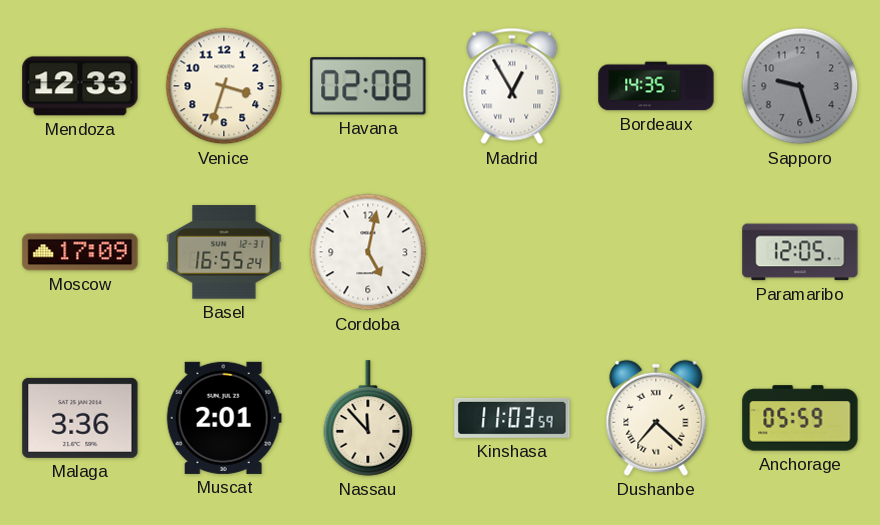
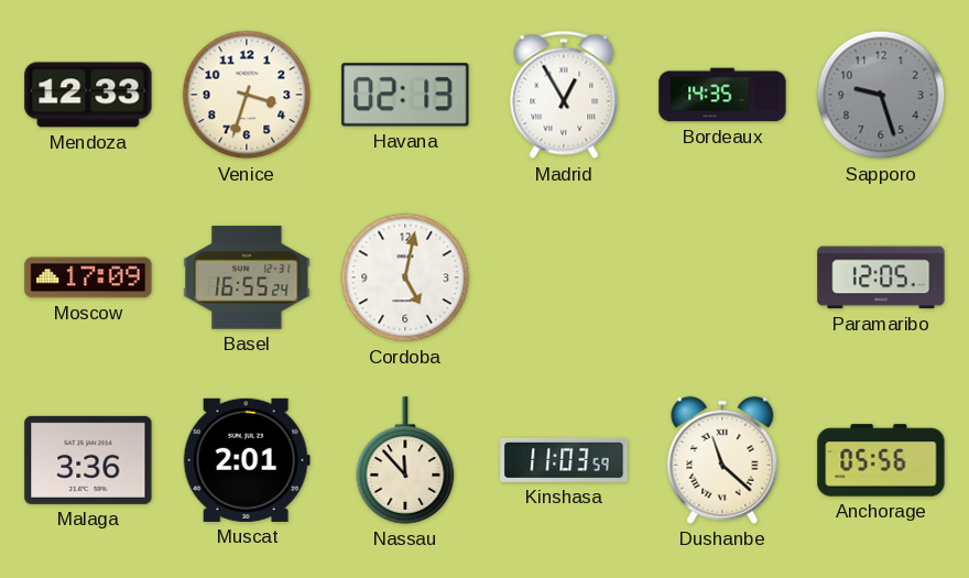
Havana: 02:08 -> 02:13
Dushanbe: 7:22 -> 11:22
Anchorage: 05:59 -> 05:56
